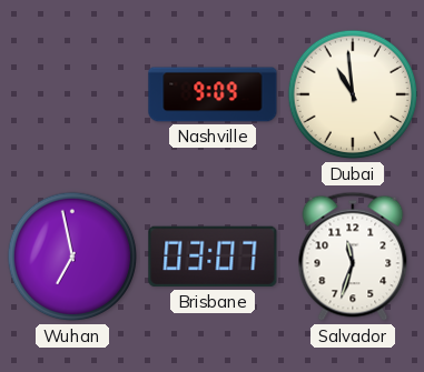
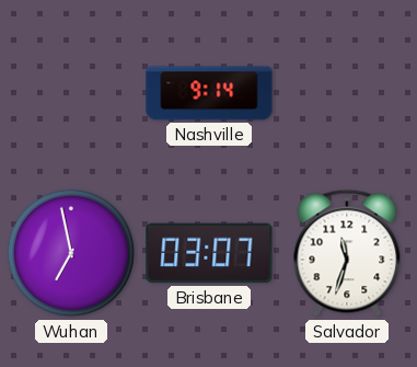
Nashville: 9:09 -> 9:14
Dubai: 10:59 -> none
